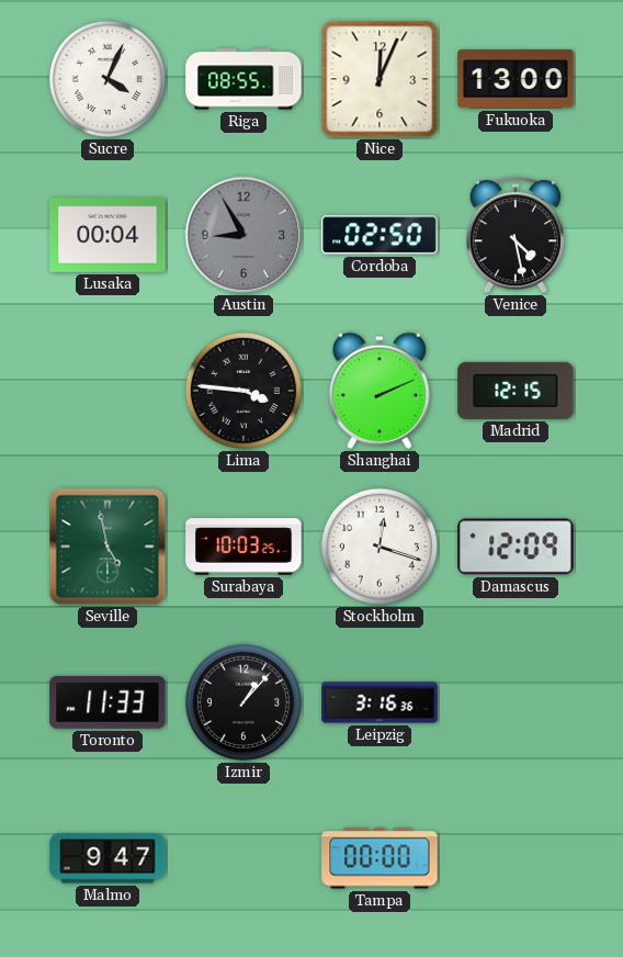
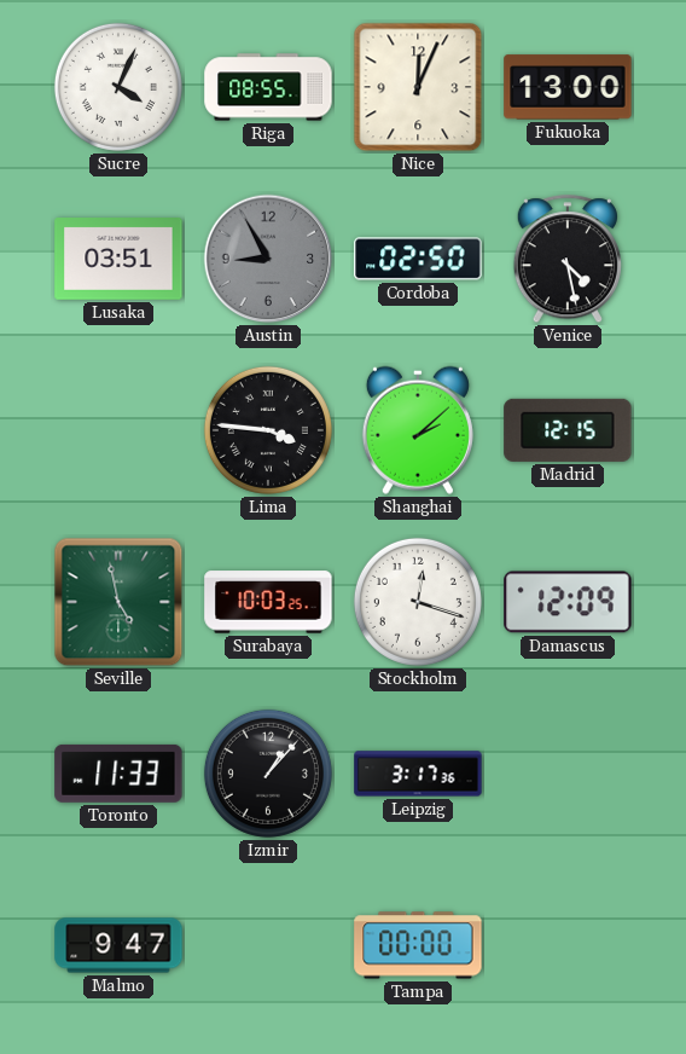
Lusaka: 00:04 -> 03:51
Shanghai: 2:11 -> 2:08
Leipzig: 3:16 -> 3:17
